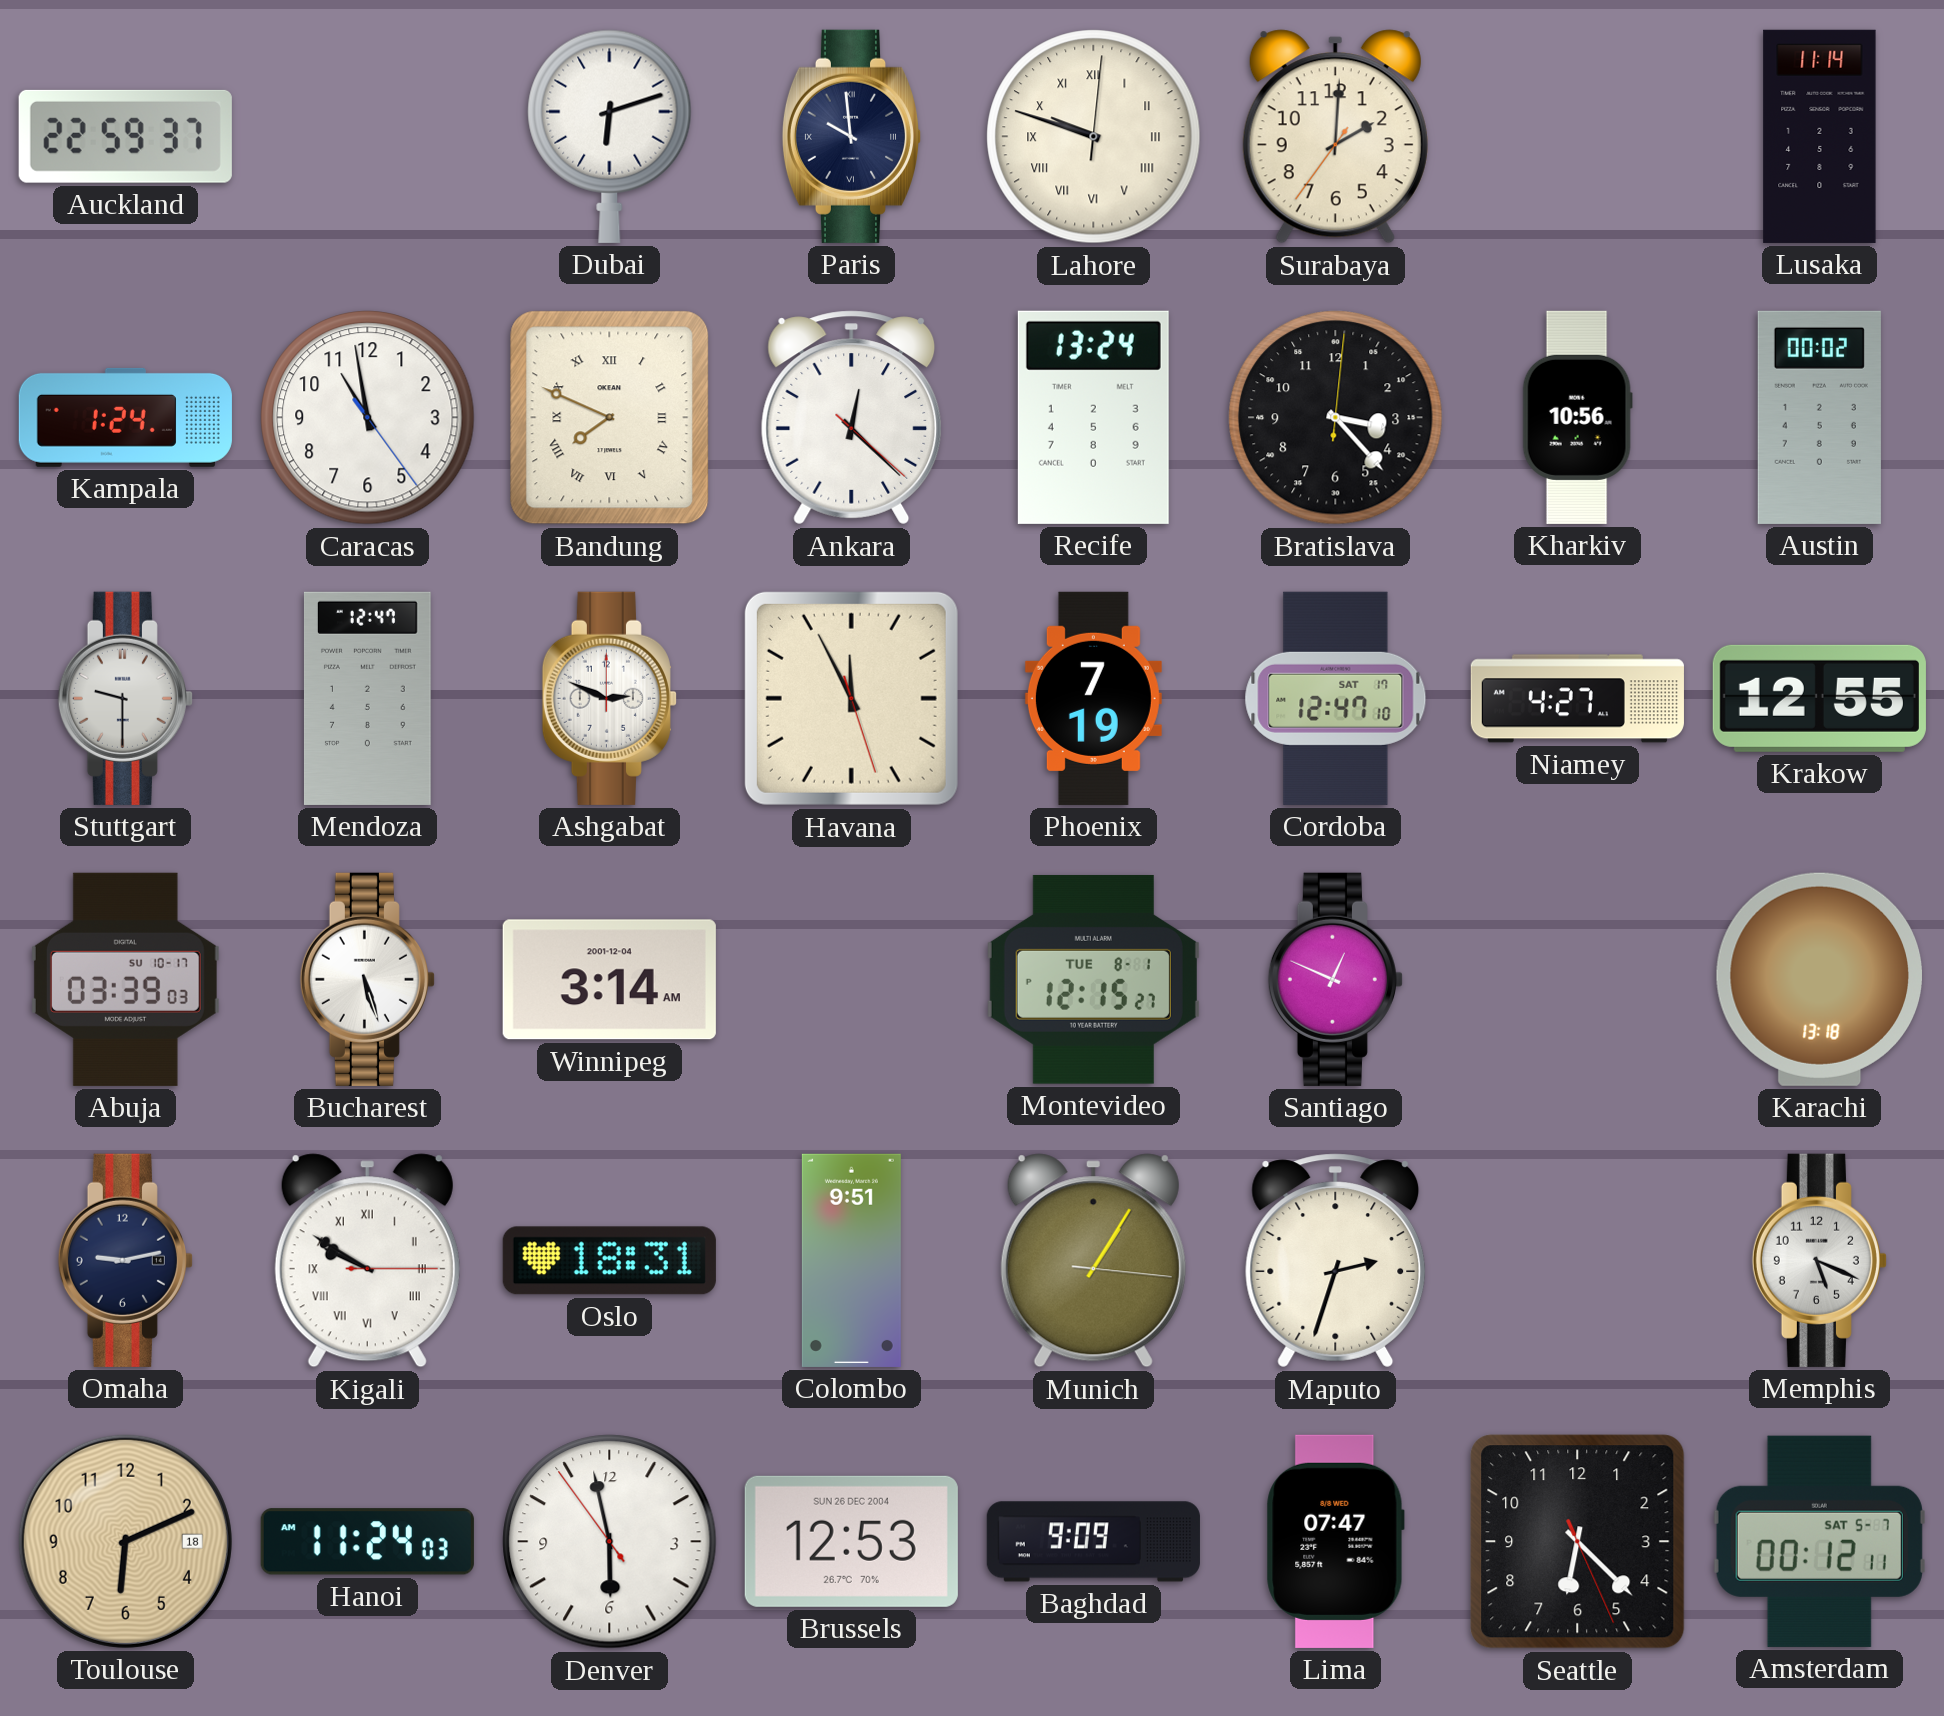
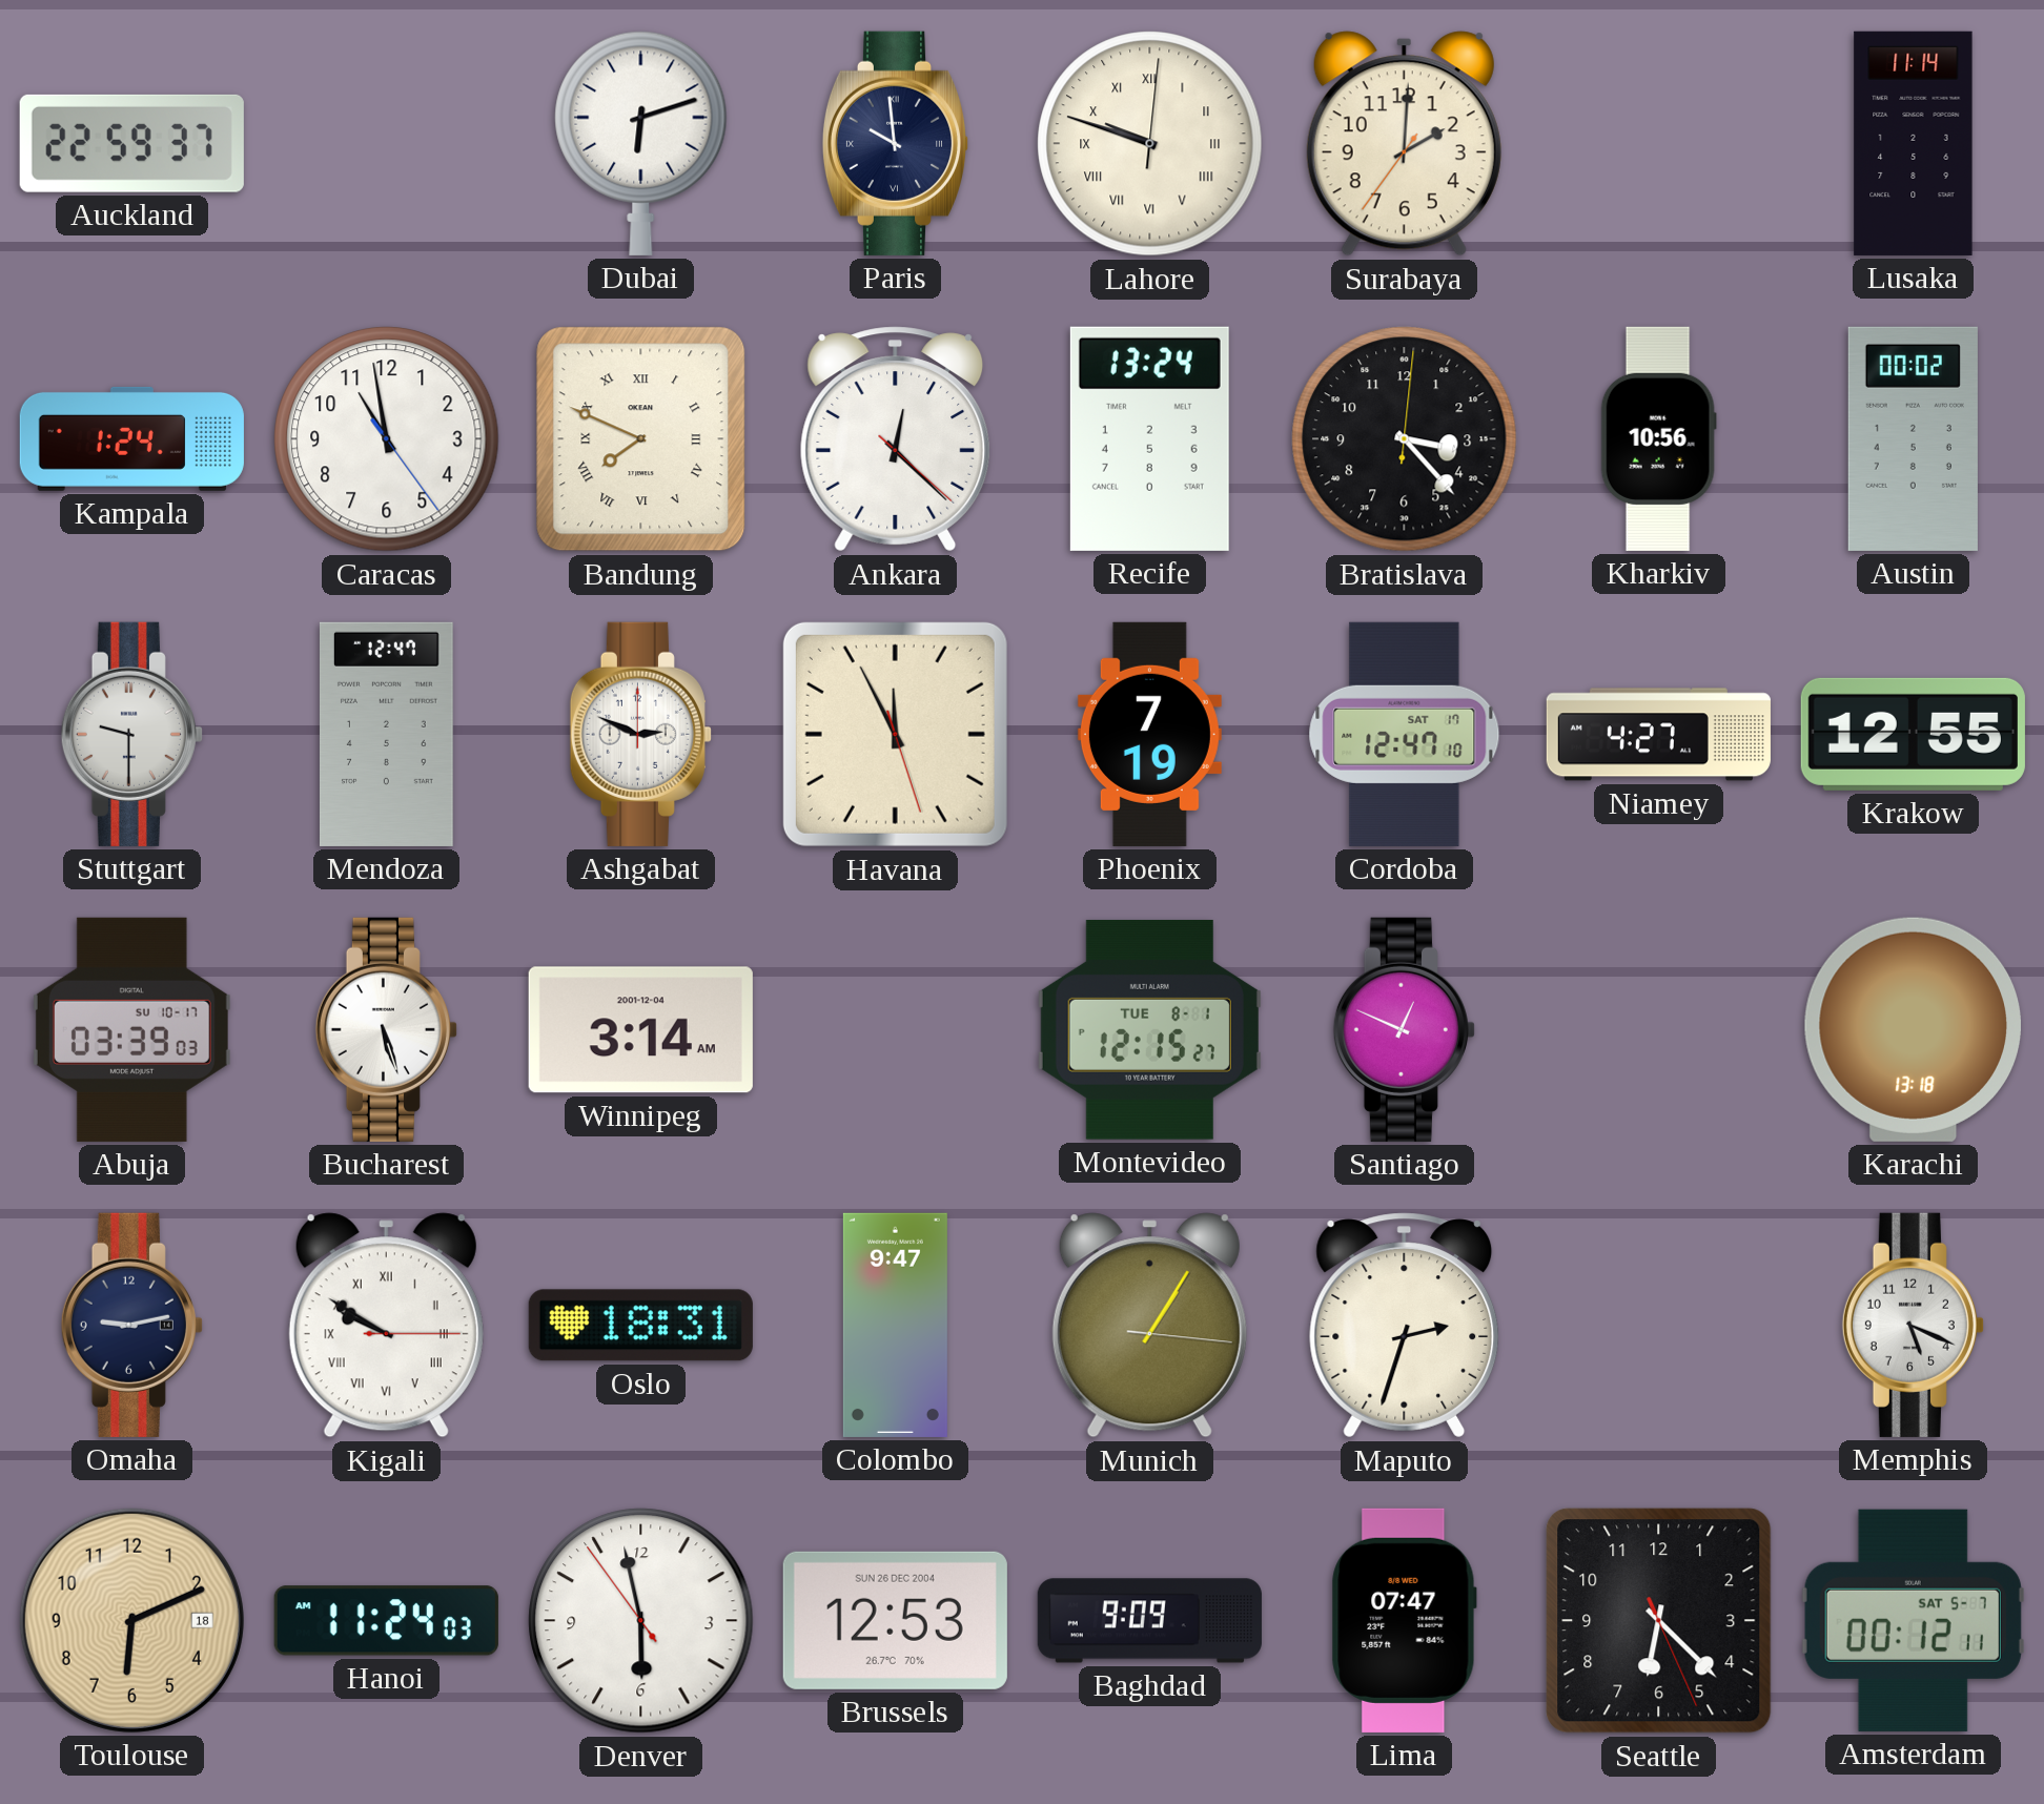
Colombo: 9:51 -> 9:47
